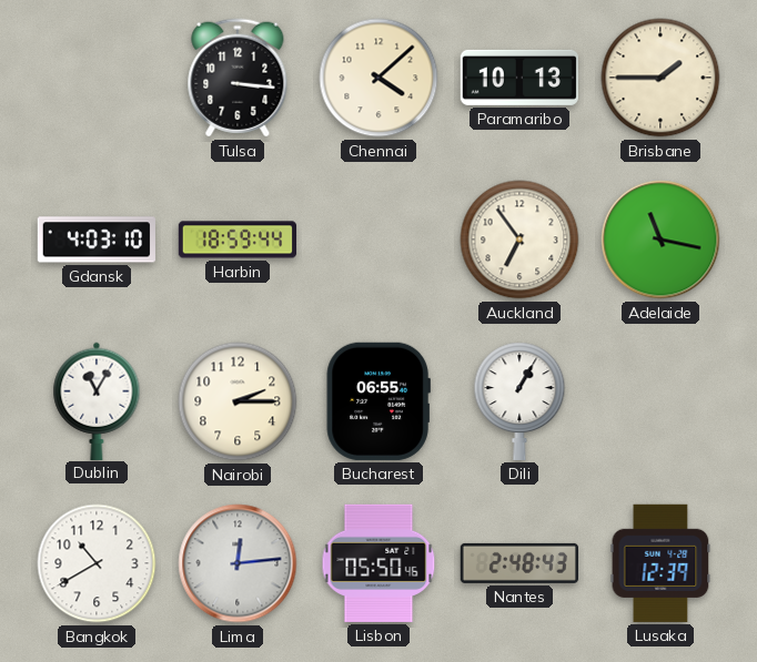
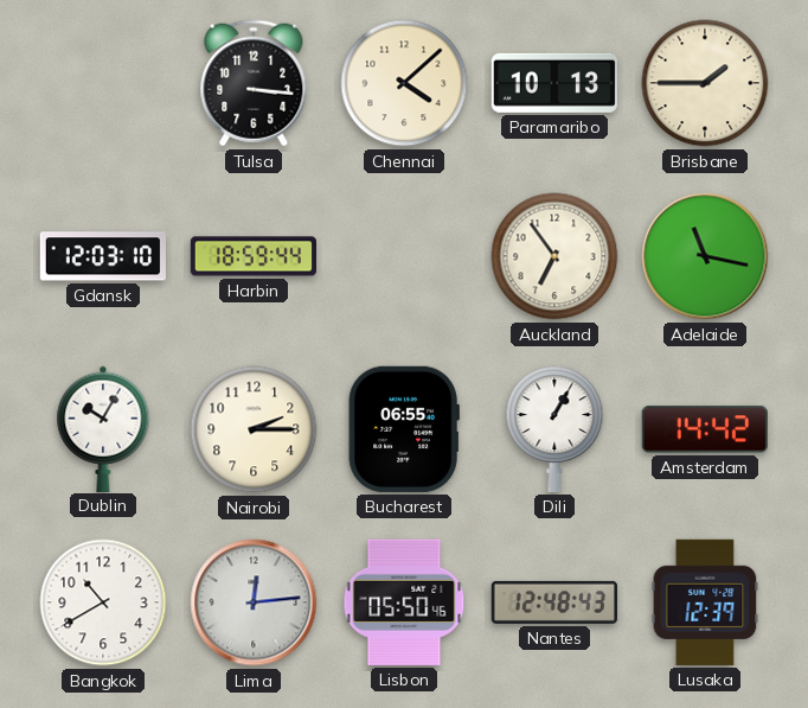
Gdansk: 4:03 -> 12:03
Dublin: 11:05 -> 10:05
Amsterdam: none -> 14:42
Nantes: 2:48 -> 12:48
